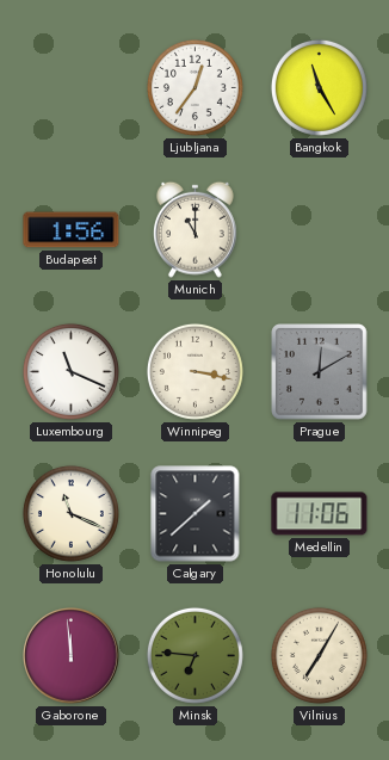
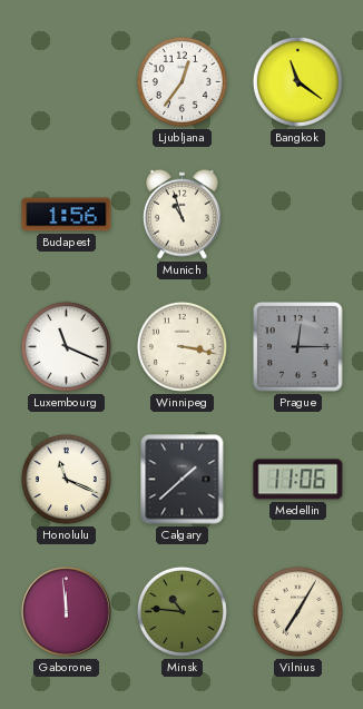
Bangkok: 11:25 -> 11:21
Munich: 11:00 -> 10:57
Prague: 12:10 -> 12:15
Minsk: 6:46 -> 10:46
